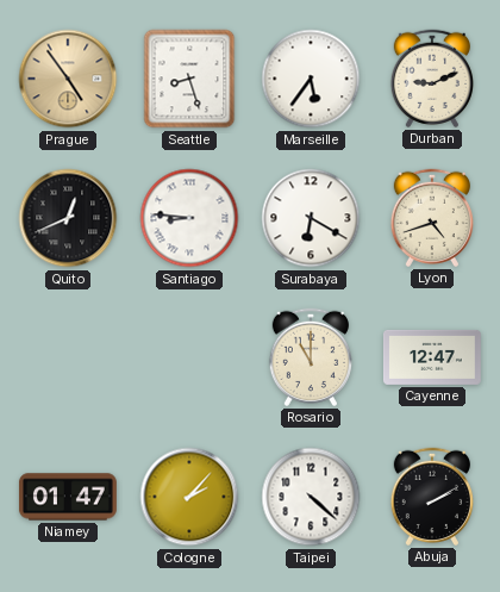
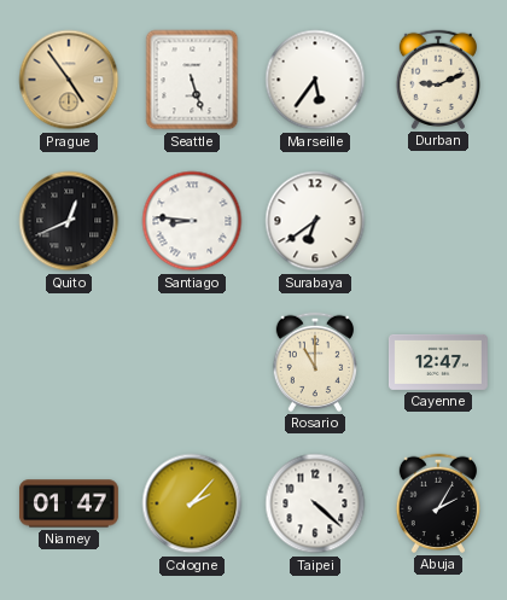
Seattle: 8:27 -> 5:27
Surabaya: 6:20 -> 6:39
Lyon: 4:42 -> none
Abuja: 2:10 -> 2:05
